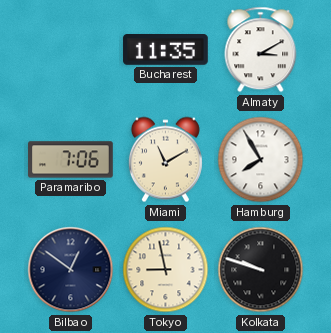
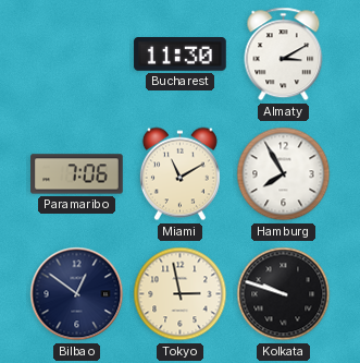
Bucharest: 11:35 -> 11:30
Tokyo: 8:58 -> 2:58
